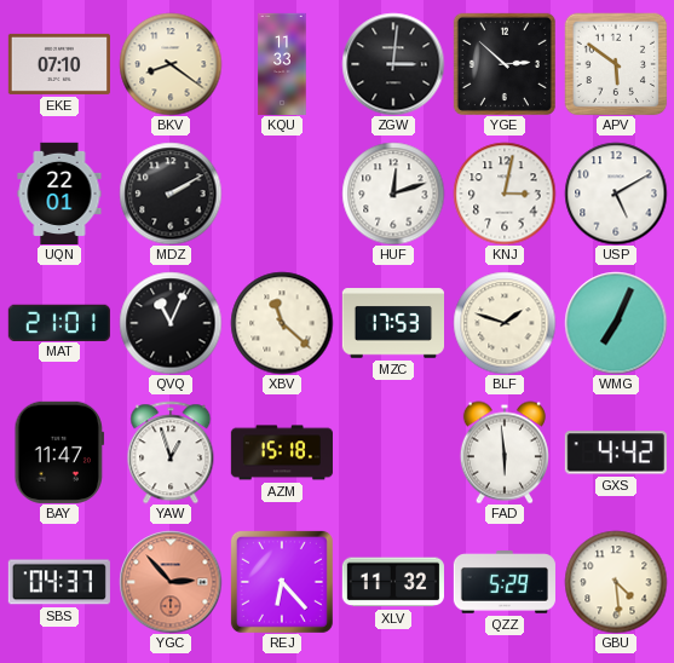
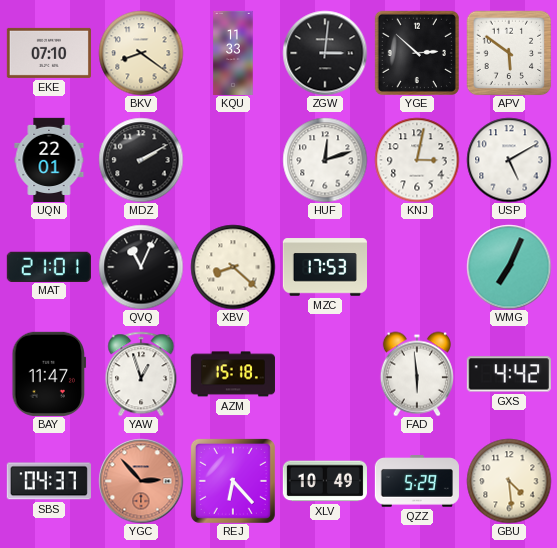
XBV: 11:22 -> 8:22
BLF: 1:48 -> none
XLV: 11:32 -> 10:49
